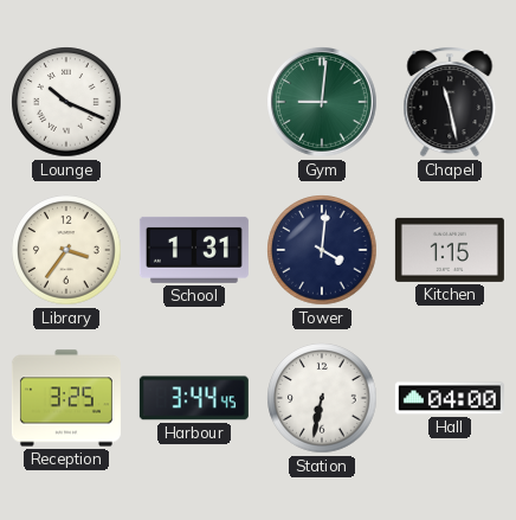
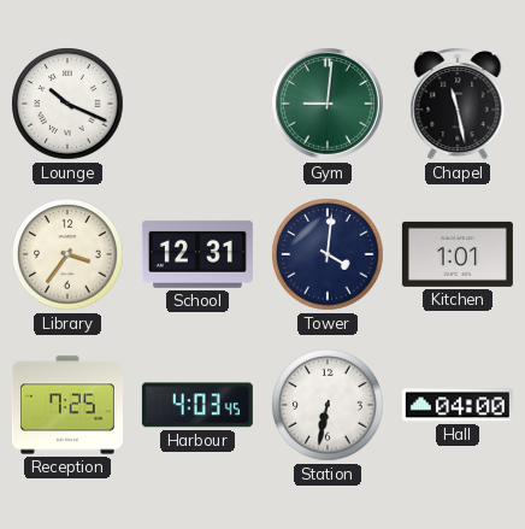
School: 1:31 -> 12:31
Kitchen: 1:15 -> 1:01
Reception: 3:25 -> 7:25
Harbour: 3:44 -> 4:03
